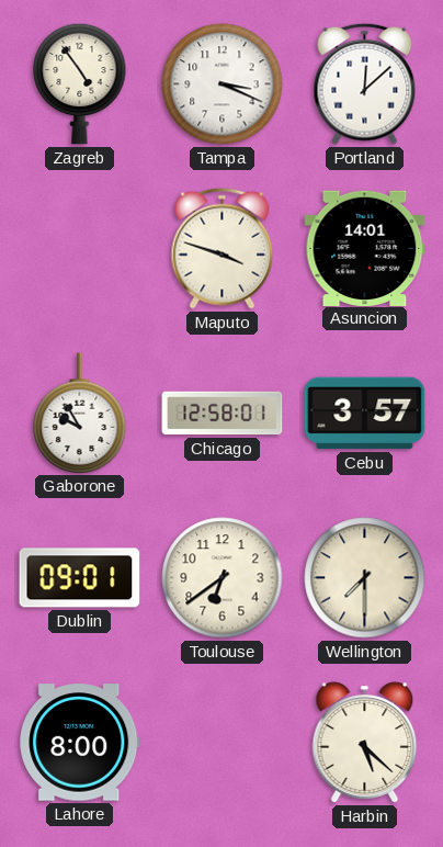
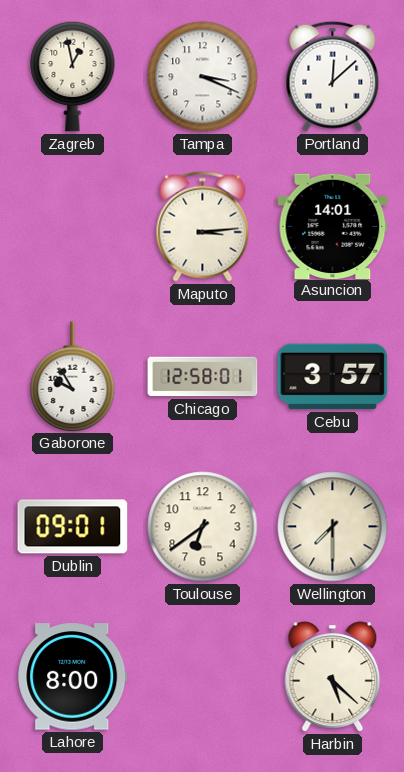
Zagreb: 4:54 -> 12:58
Maputo: 3:48 -> 3:14
